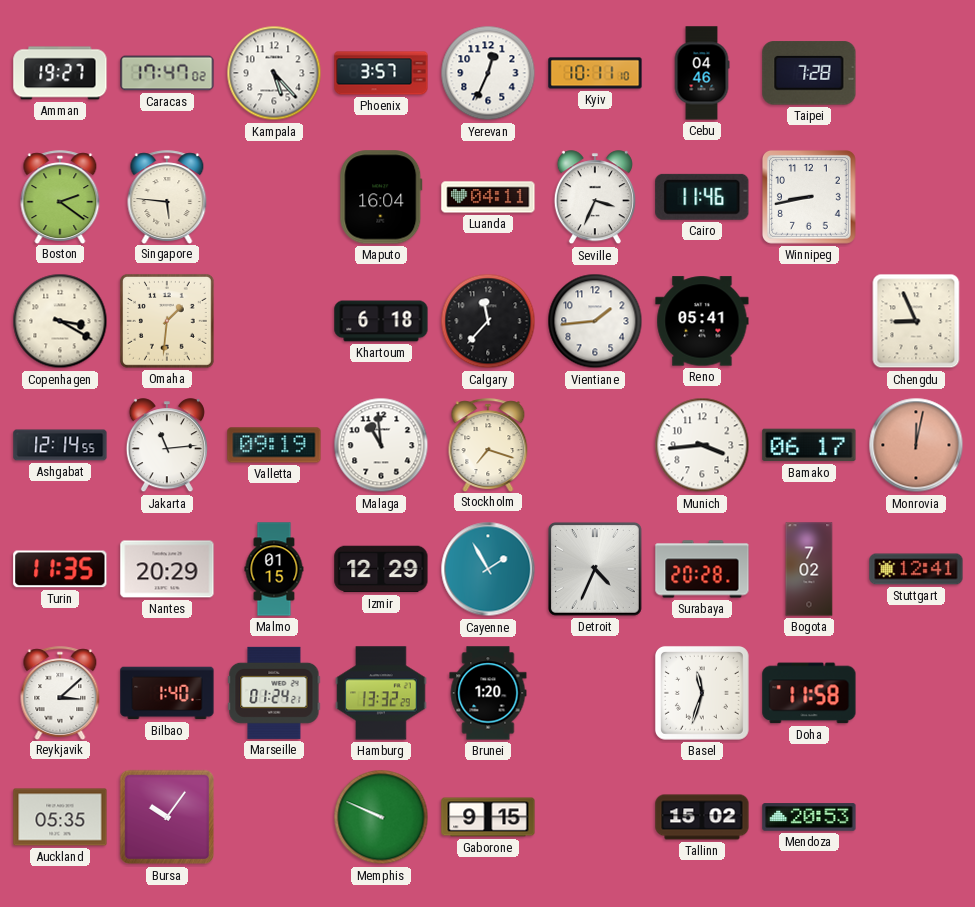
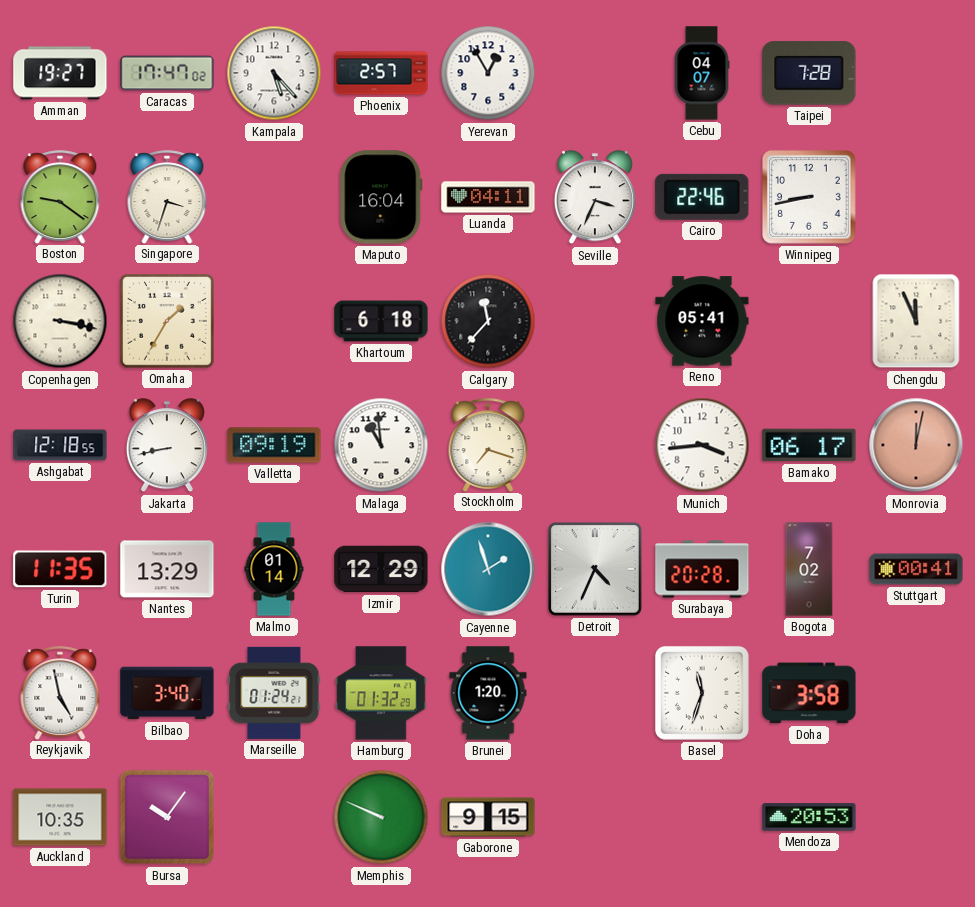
Phoenix: 3:57 -> 2:57
Yerevan: 12:34 -> 12:55
Kyiv: 10:11 -> none
Cebu: 04:46 -> 04:07
Boston: 2:21 -> 9:21
Singapore: 5:46 -> 3:33
Cairo: 11:46 -> 22:46
Copenhagen: 3:20 -> 3:17
Omaha: 1:31 -> 1:35
Vientiane: 1:44 -> none
Chengdu: 8:56 -> 11:56
Ashgabat: 12:14 -> 12:18
Jakarta: 11:14 -> 8:43
Nantes: 20:29 -> 13:29
Malmo: 01:15 -> 01:14
Cayenne: 1:55 -> 1:57
Stuttgart: 12:41 -> 00:41
Reykjavik: 3:08 -> 4:58
Bilbao: 1:40 -> 3:40
Hamburg: 13:32 -> 01:32
Doha: 11:58 -> 3:58
Auckland: 05:35 -> 10:35
Tallinn: 15:02 -> none
